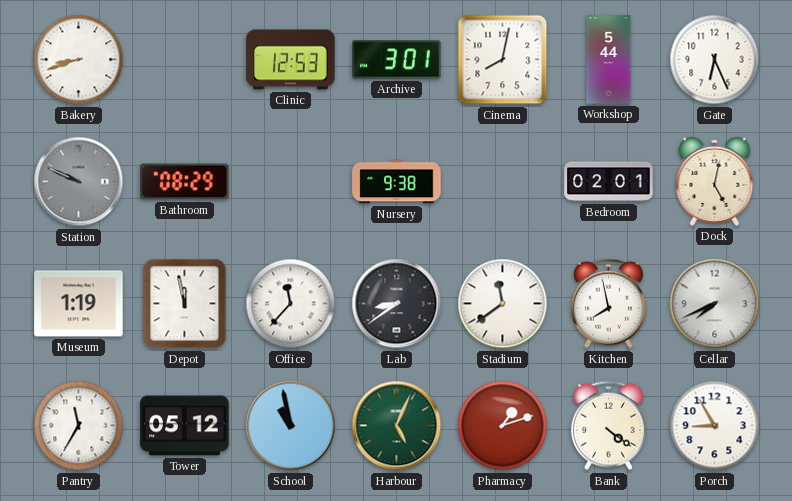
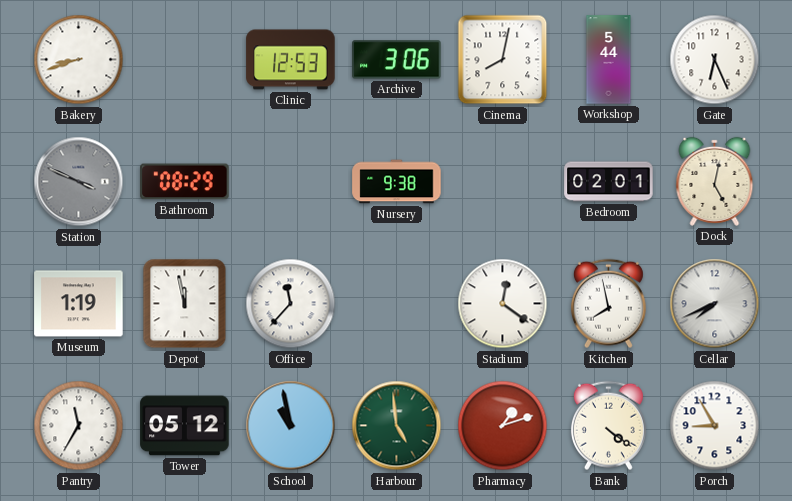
Archive: 3:01 -> 3:06
Station: 9:49 -> 3:49
Lab: 8:39 -> none
Stadium: 11:39 -> 12:21
Harbour: 5:04 -> 4:59
